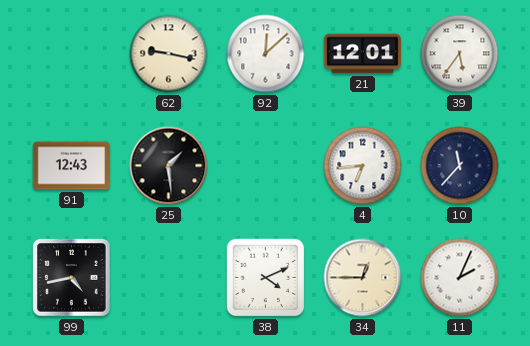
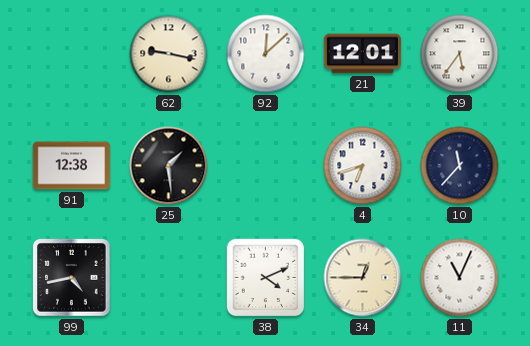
91: 12:43 -> 12:38
4: 6:44 -> 6:42
11: 2:04 -> 11:04
